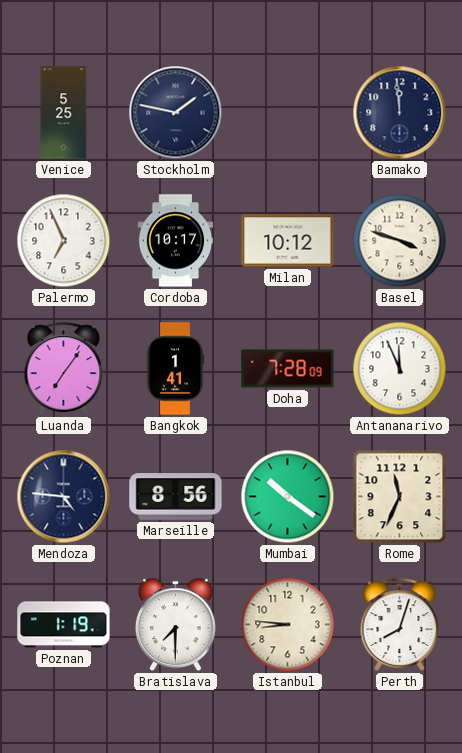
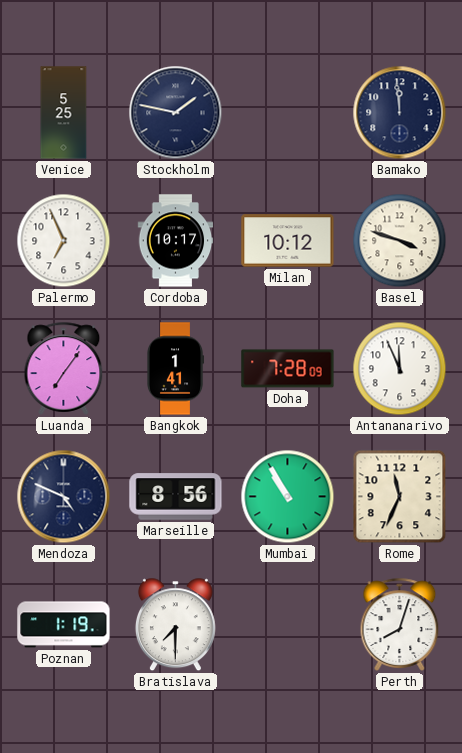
Mendoza: 4:46 -> 4:49
Mumbai: 10:21 -> 10:55
Istanbul: 8:46 -> none
